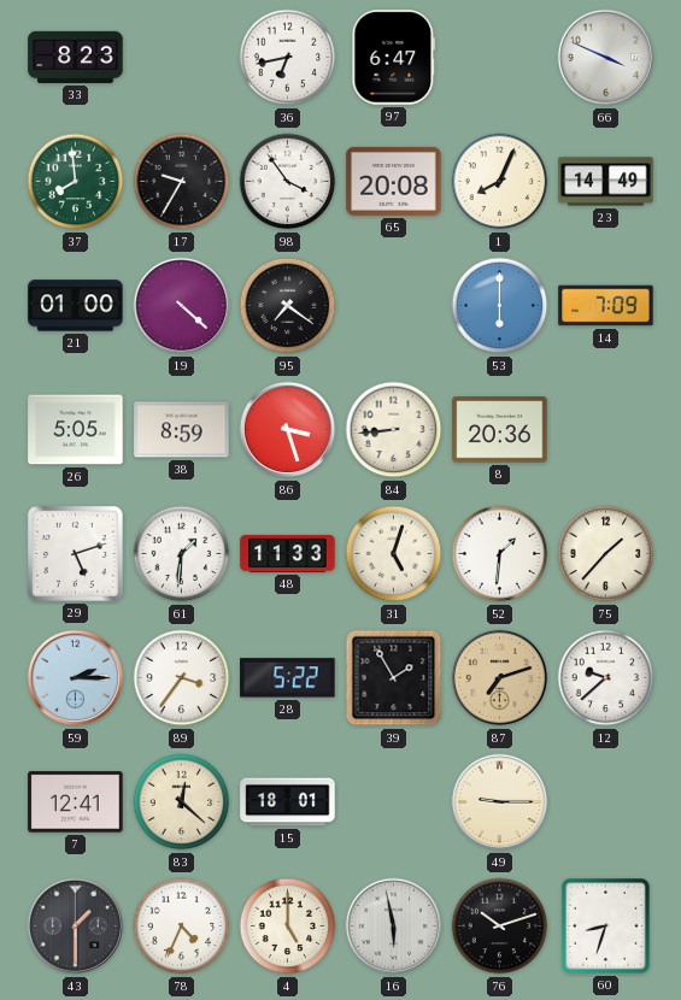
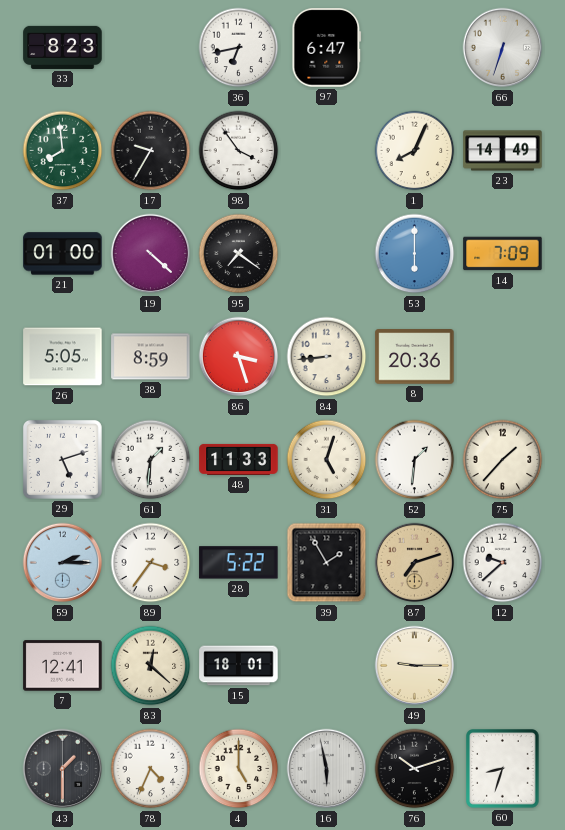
66: 3:49 -> 6:33
65: 20:08 -> none
